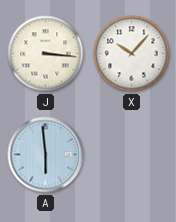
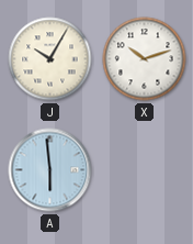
J: 3:16 -> 10:05
X: 10:07 -> 10:12
